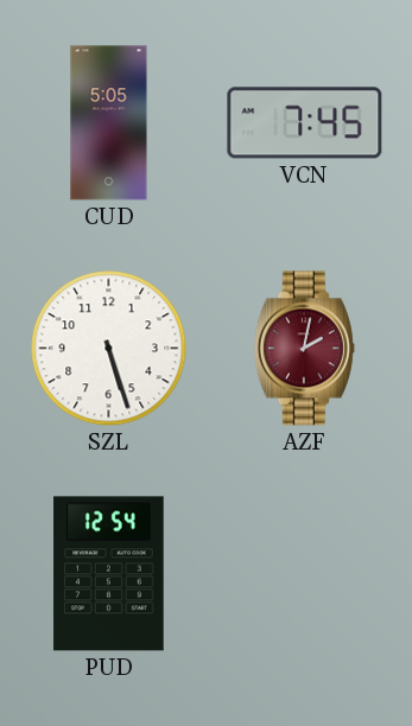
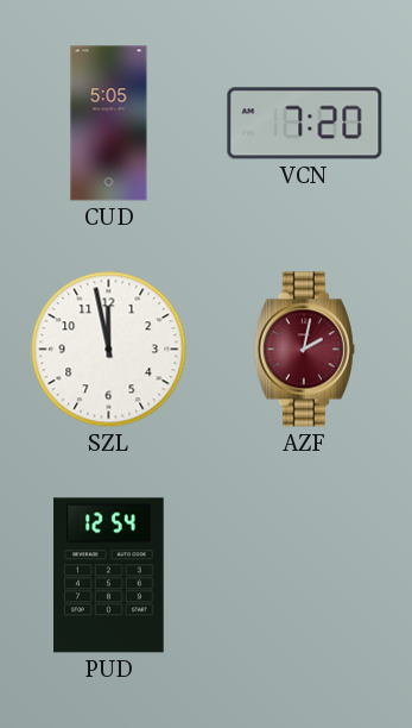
VCN: 7:45 -> 7:20
SZL: 5:27 -> 11:58
